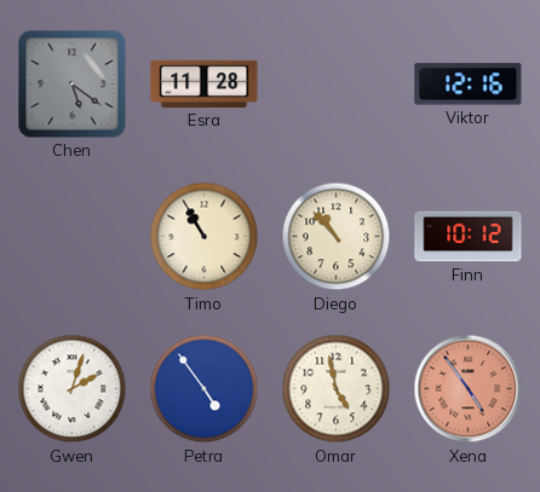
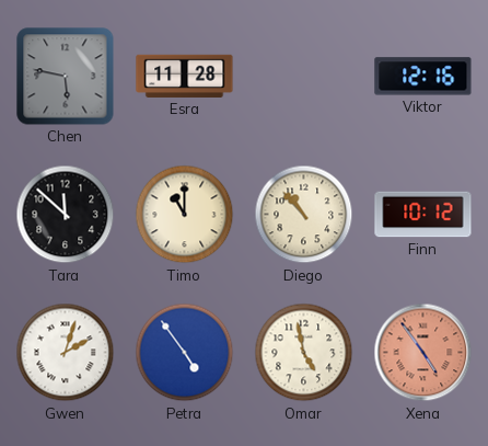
Chen: 5:21 -> 5:47
Tara: none -> 11:52
Timo: 10:55 -> 11:00
